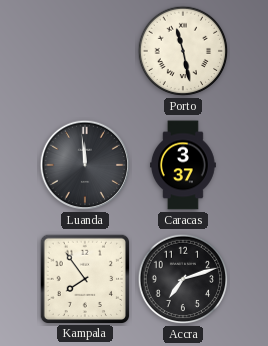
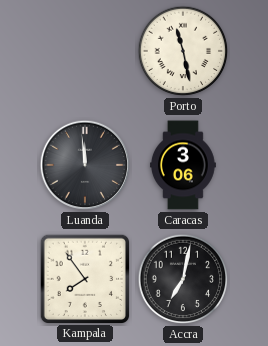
Caracas: 3:37 -> 3:06
Accra: 7:12 -> 7:02
